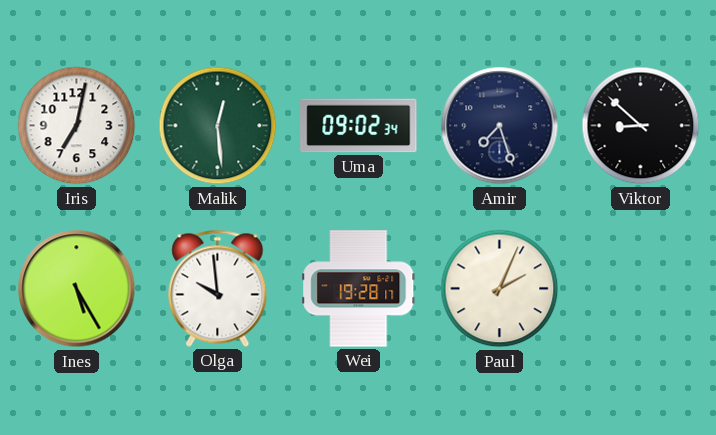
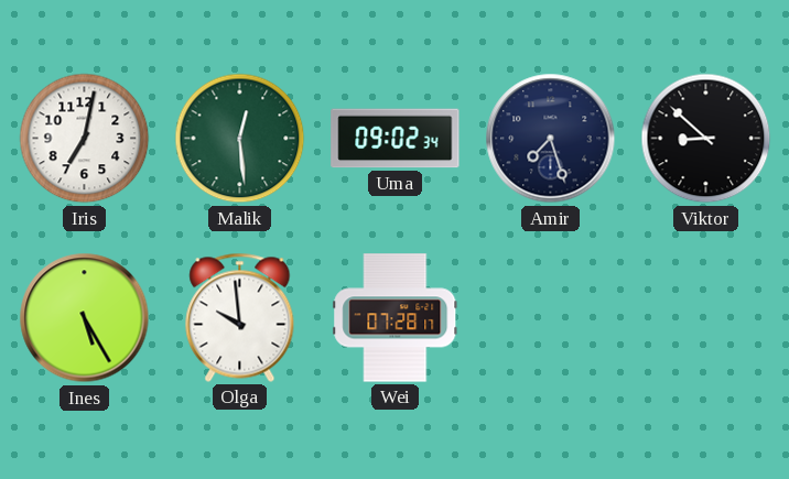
Wei: 19:28 -> 07:28
Paul: 2:04 -> none
